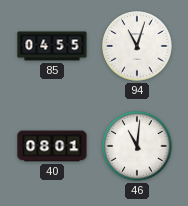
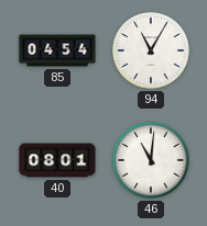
85: 04:55 -> 04:54
94: 11:03 -> 11:05
